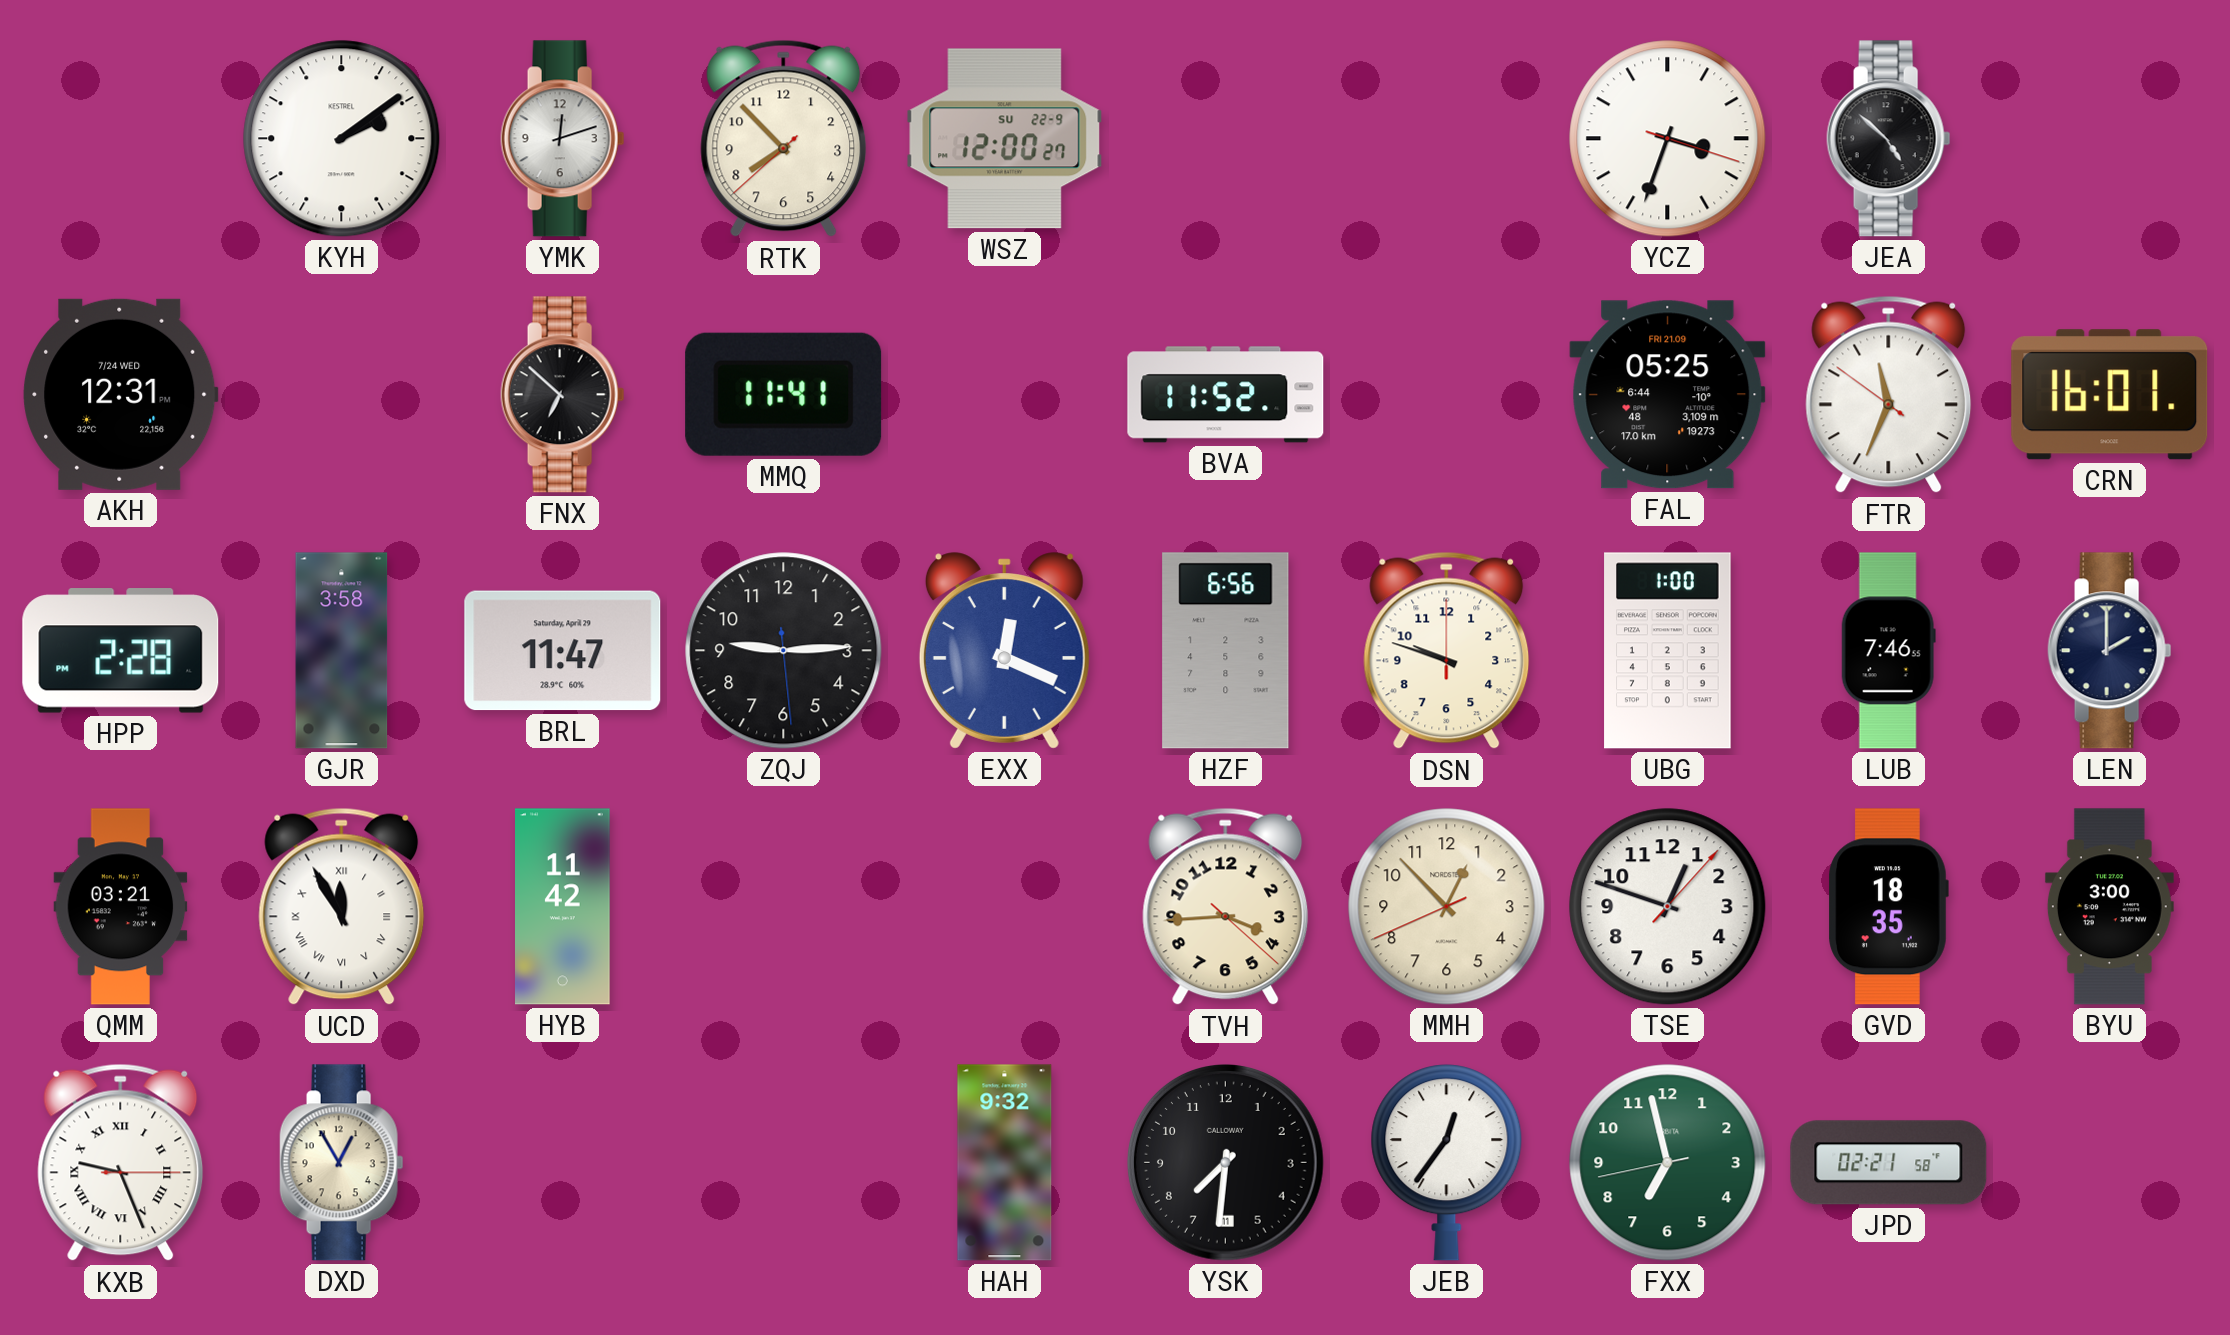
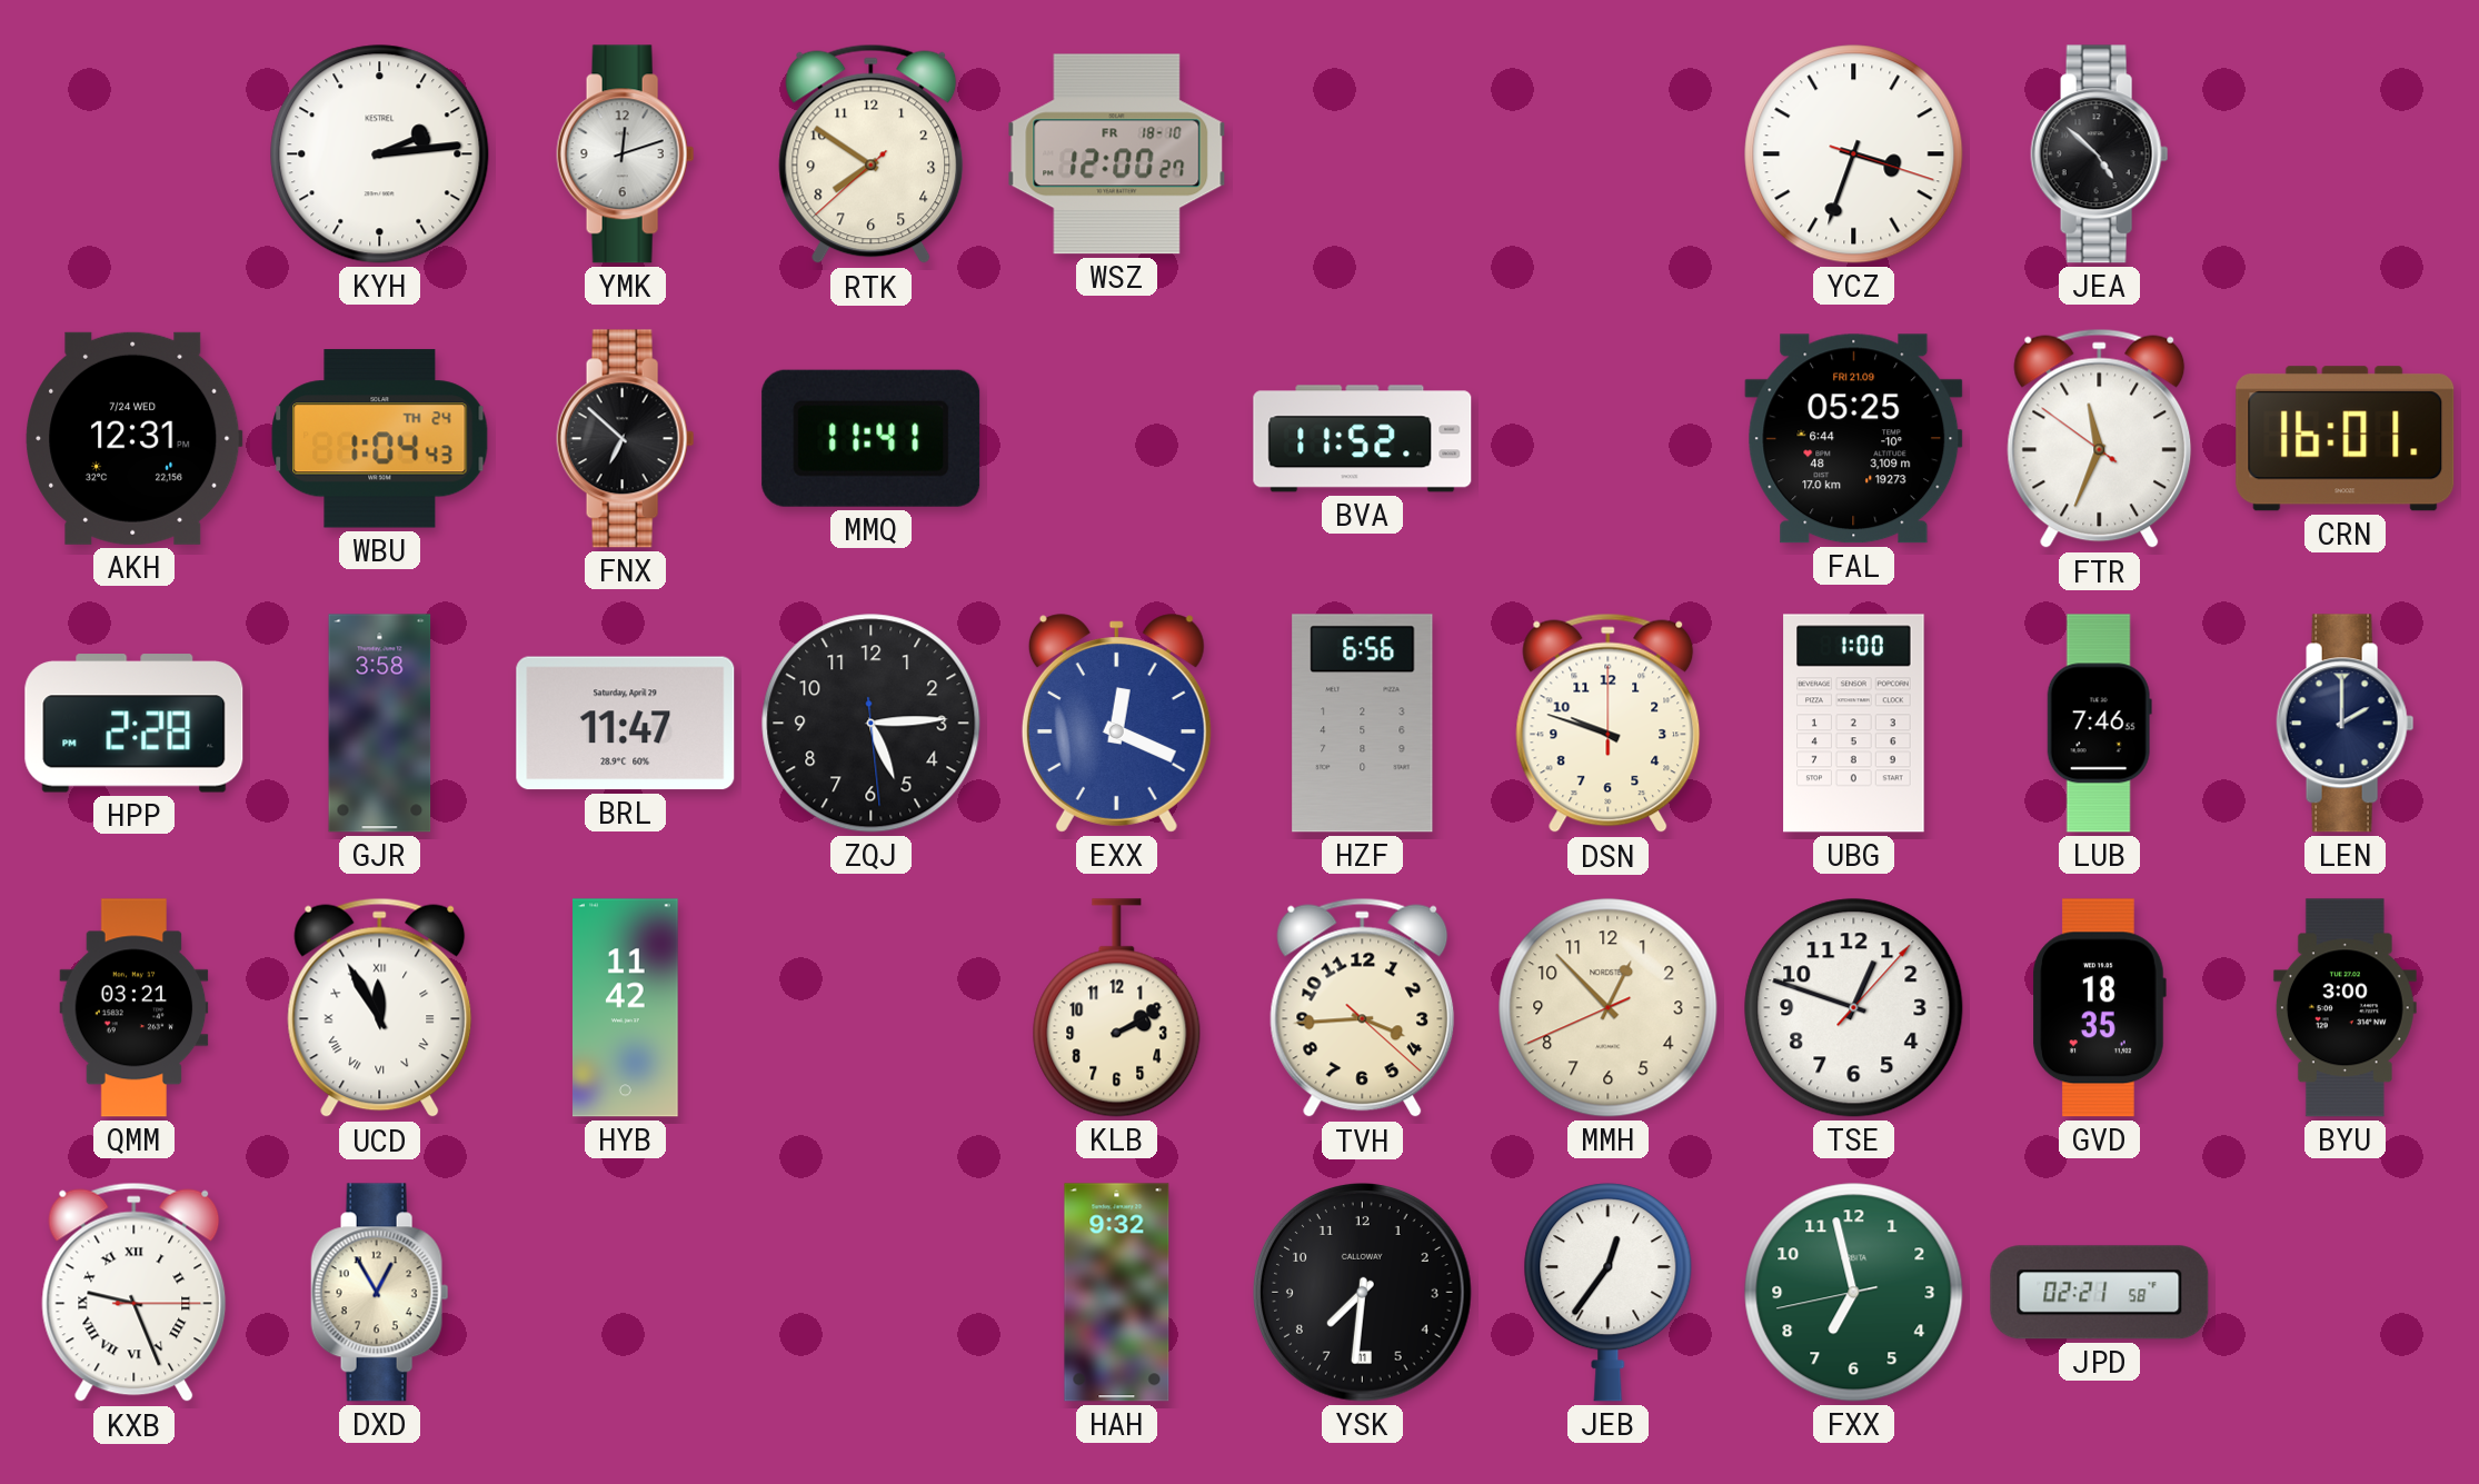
KYH: 2:09 -> 2:14
RTK: 7:52 -> 7:50
WSZ date: SU 22-9 -> FR 18-10
WBU: none -> 1:04
ZQJ: 9:14 -> 5:14
KLB: none -> 2:10
